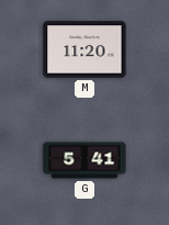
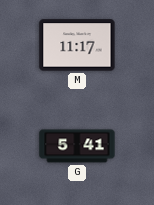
M: 11:20 -> 11:17
